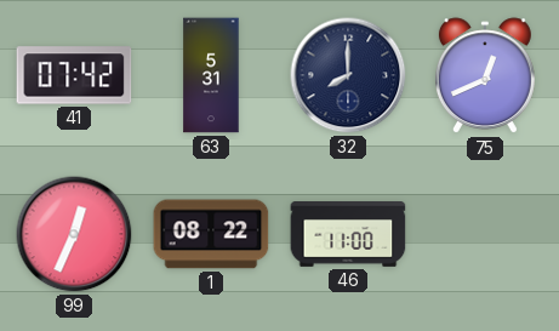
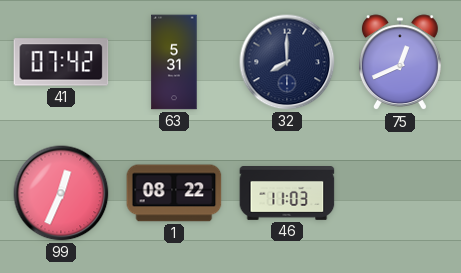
46: 11:00 -> 11:03
